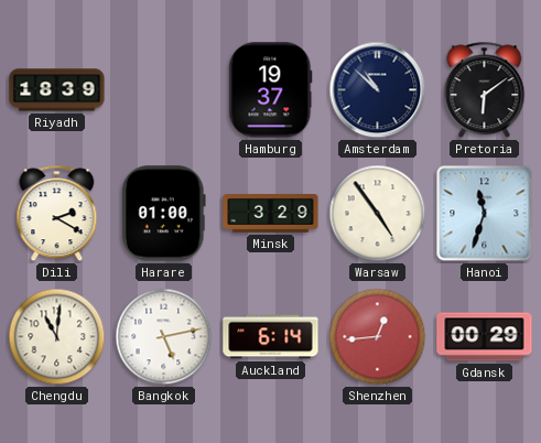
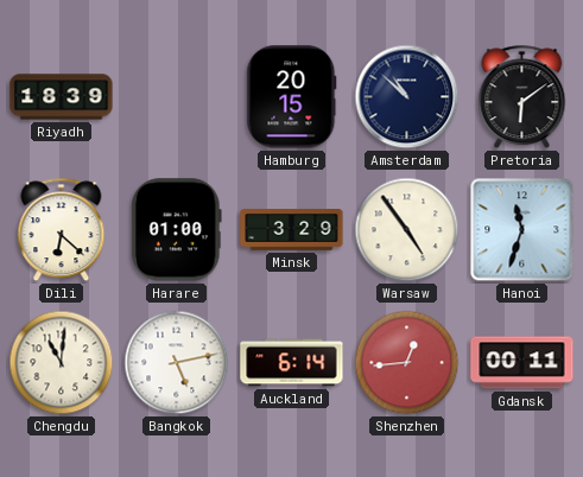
Hamburg: 19:37 -> 20:15
Dili: 2:20 -> 6:22
Gdansk: 00:29 -> 00:11
